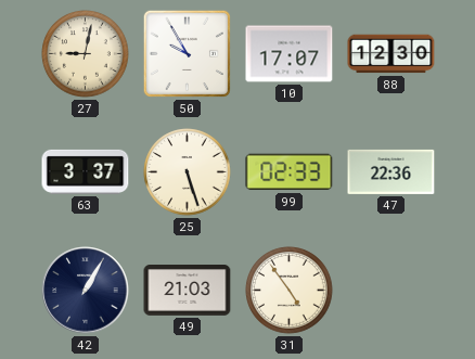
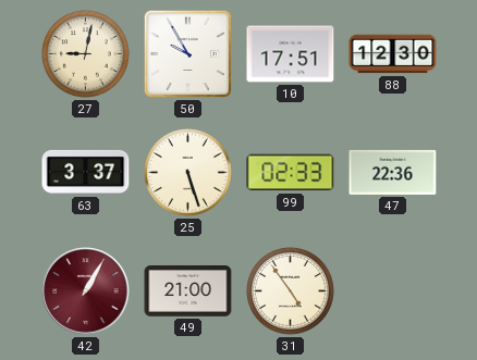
10: 17:07 -> 17:51
42 dial: navy -> burgundy
49: 21:03 -> 21:00
